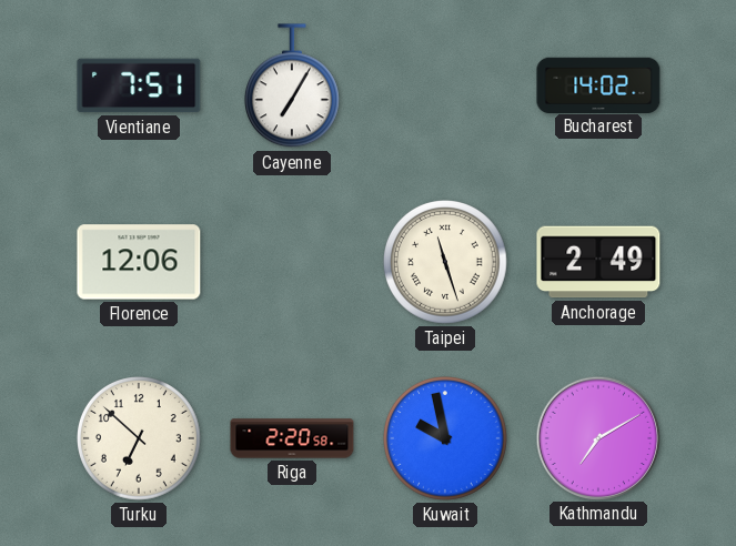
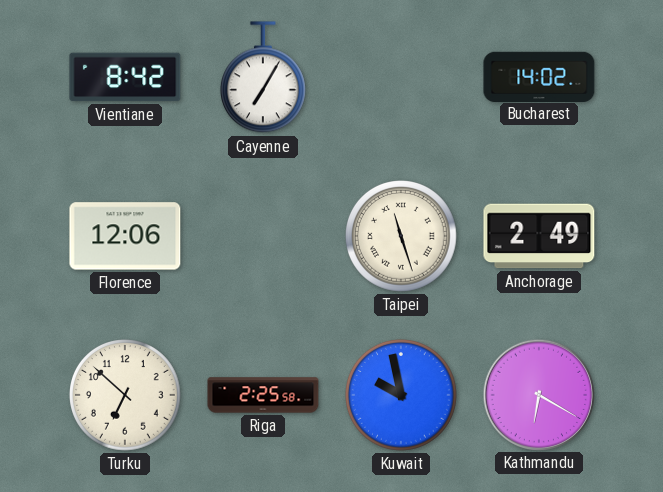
Vientiane: 7:51 -> 8:42
Riga: 2:20 -> 2:25
Kathmandu: 7:10 -> 6:20
